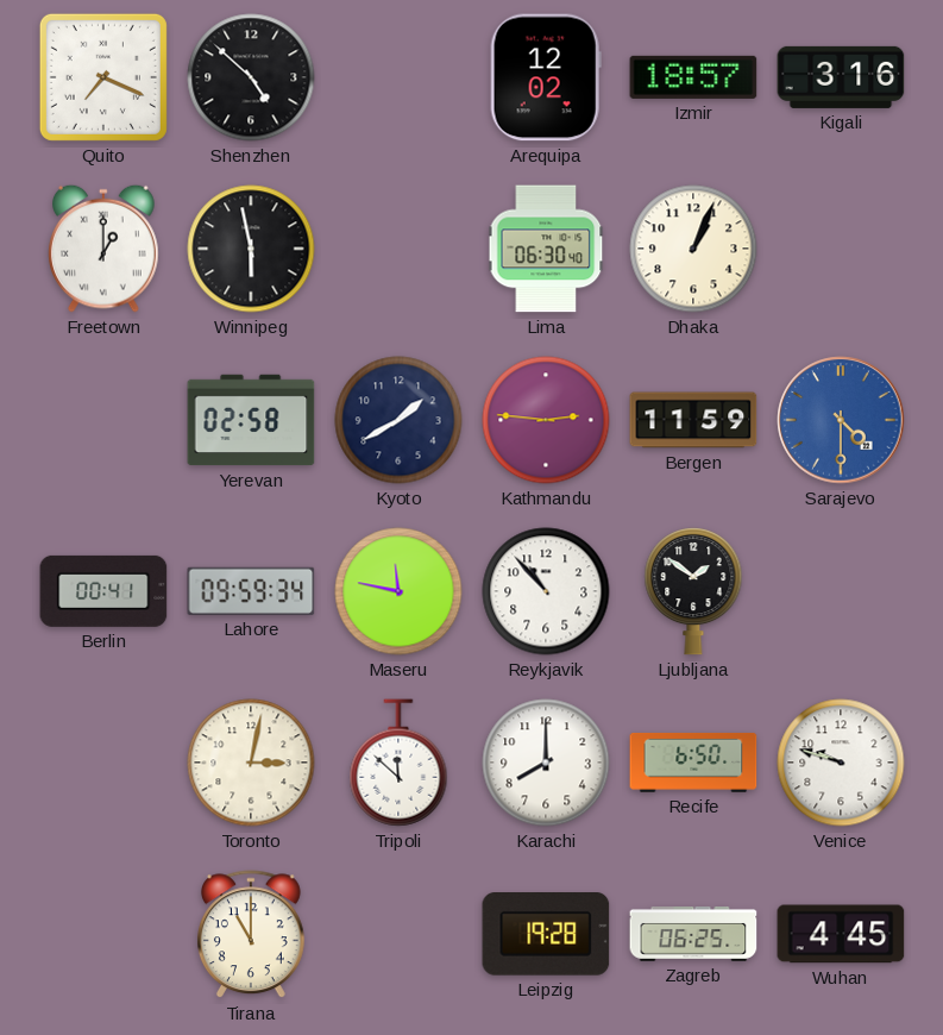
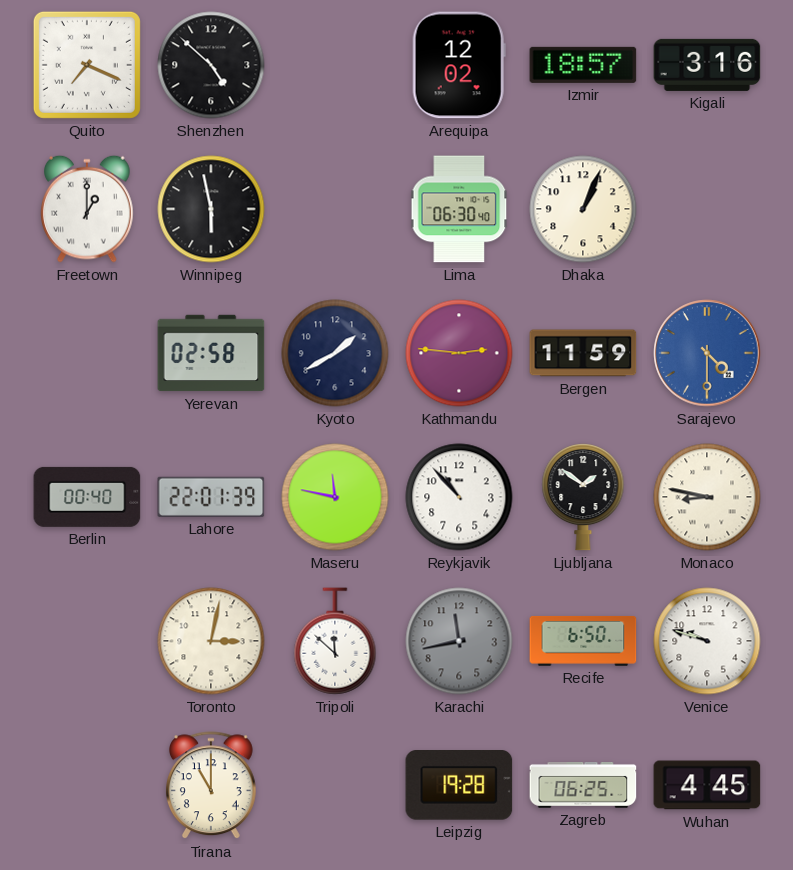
Berlin: 00:41 -> 00:40
Lahore: 09:59 -> 22:01
Monaco: none -> 8:47
Karachi: 8:00 -> 11:43
Karachi dial: white -> grey
